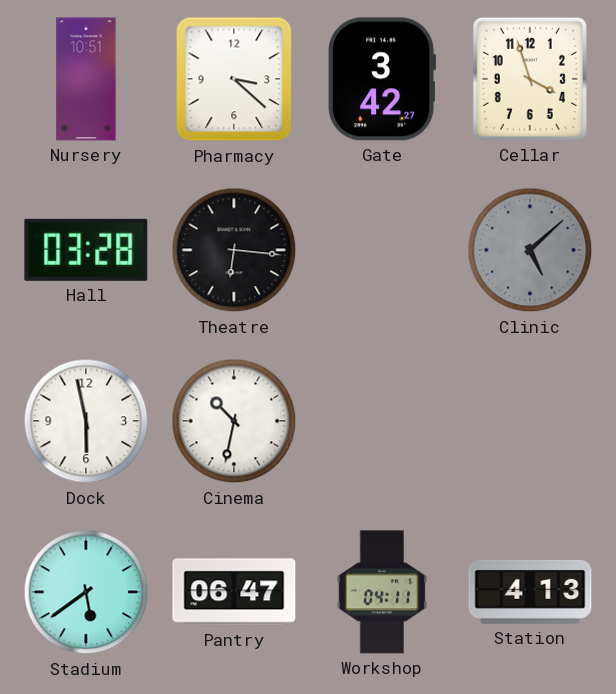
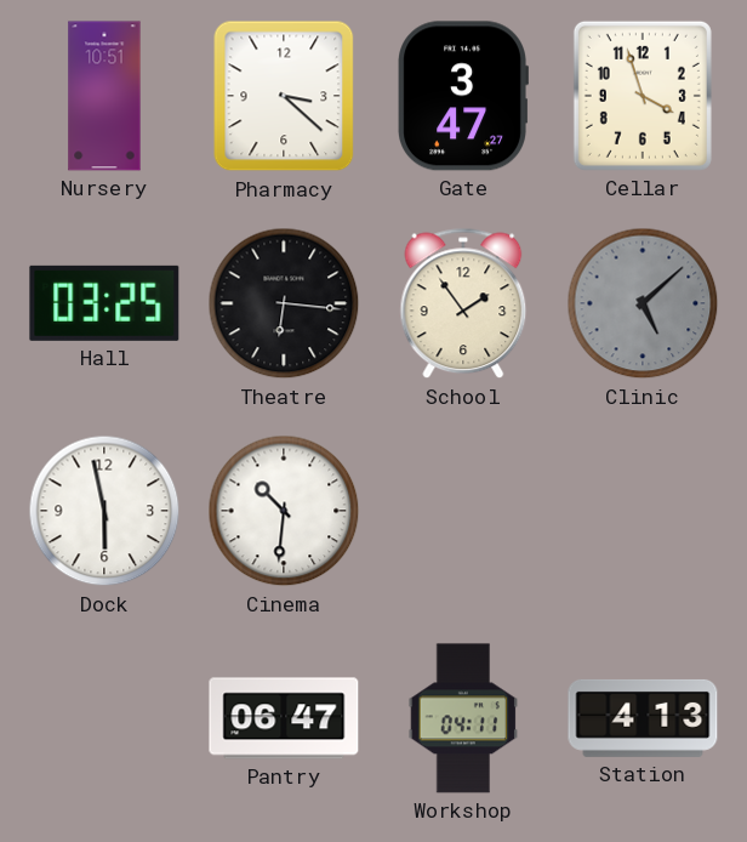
Gate: 3:42 -> 3:47
Hall: 03:28 -> 03:25
School: none -> 1:54
Cinema: 10:32 -> 10:31
Stadium: 5:39 -> none
